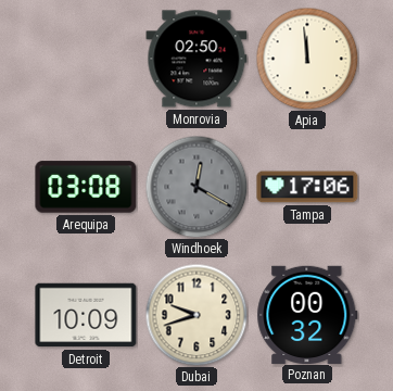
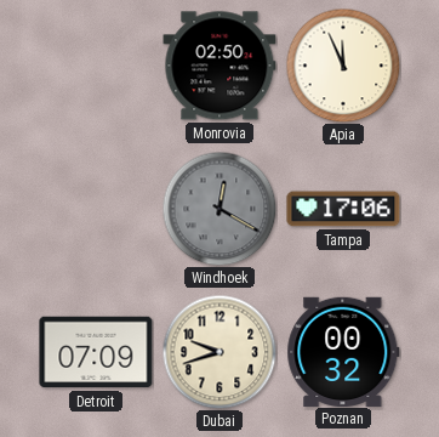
Apia: 11:59 -> 11:56
Arequipa: 03:08 -> none
Detroit: 10:09 -> 07:09
